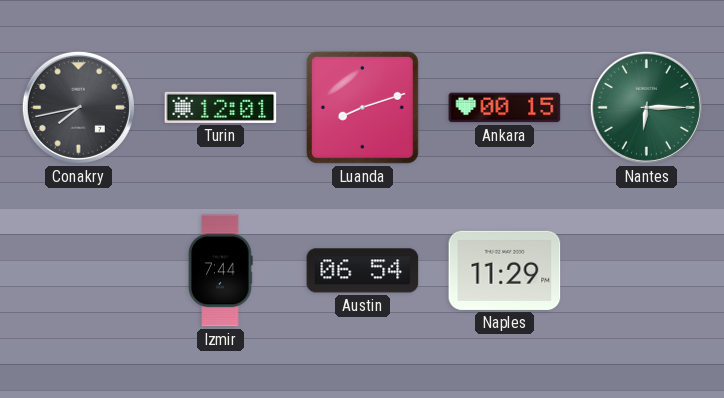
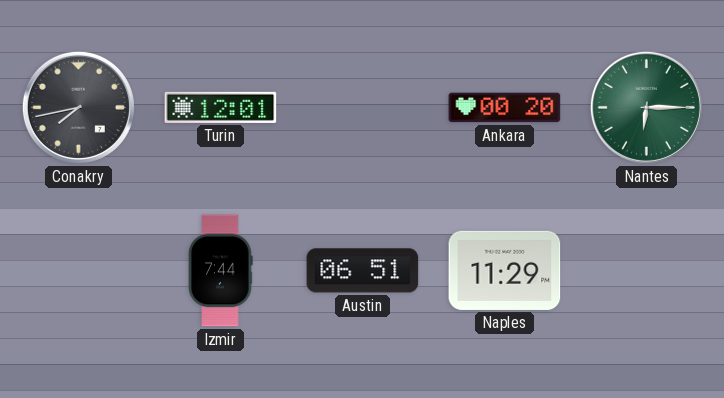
Luanda: 8:12 -> none
Ankara: 00:15 -> 00:20
Austin: 06:54 -> 06:51
